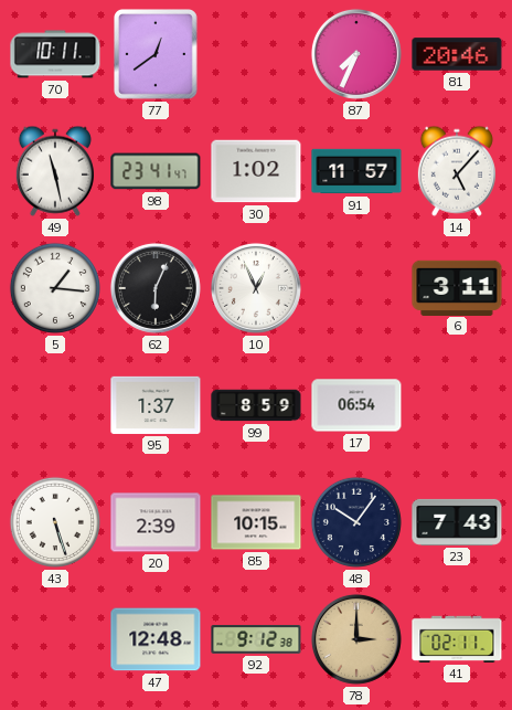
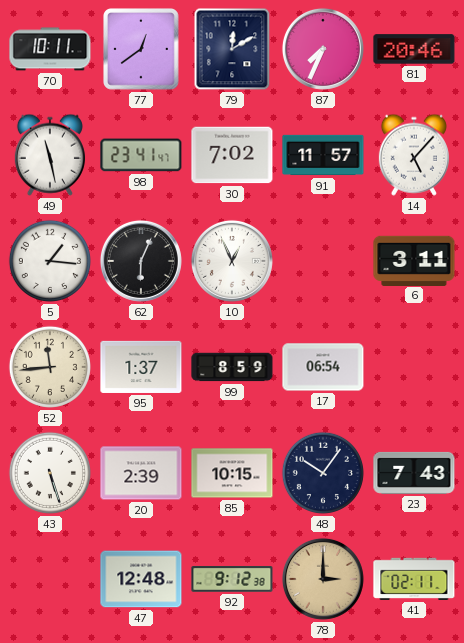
79: none -> 12:10
30: 1:02 -> 7:02
52: none -> 11:44
